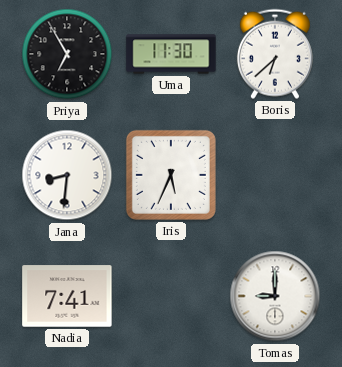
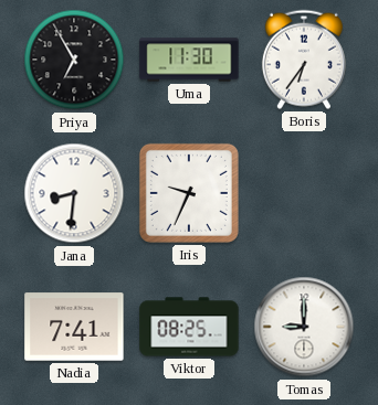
Boris: 6:38 -> 6:36
Iris: 5:34 -> 9:34
Viktor: none -> 08:25
